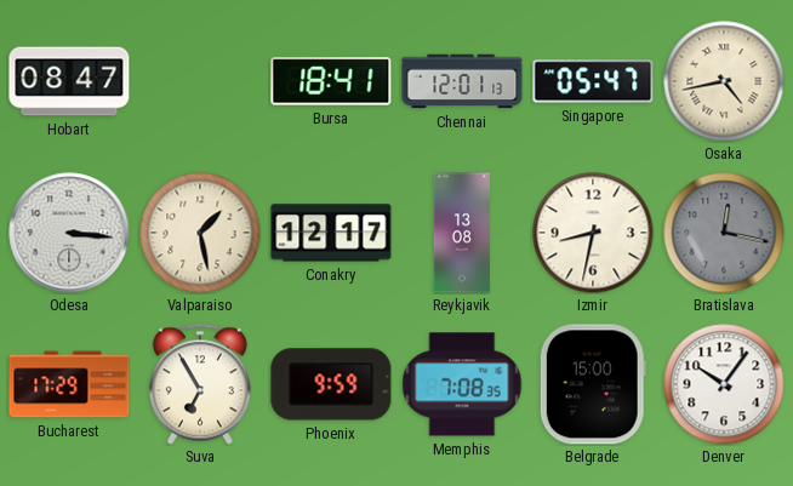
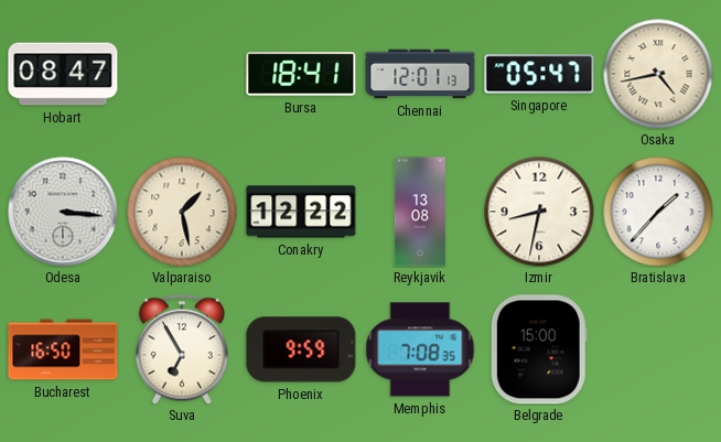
Conakry: 12:17 -> 12:22
Bratislava: 12:17 -> 1:37
Bratislava dial: grey -> white
Bucharest: 17:29 -> 16:50
Denver: 10:06 -> none
